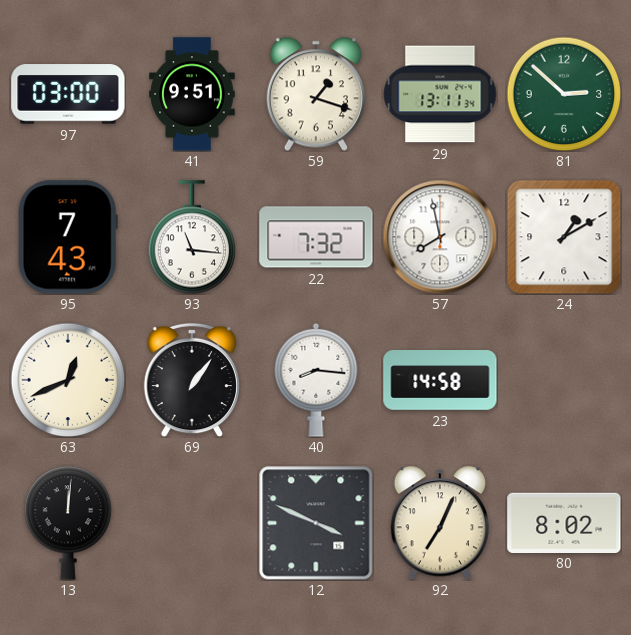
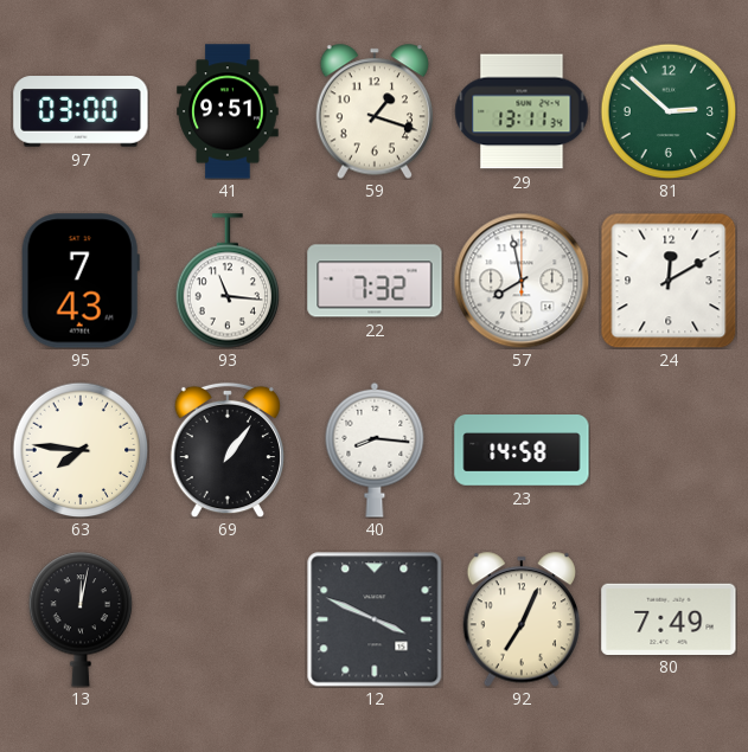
24: 1:10 -> 12:10
63: 12:41 -> 7:46
13: 12:01 -> 12:02
80: 8:02 -> 7:49
